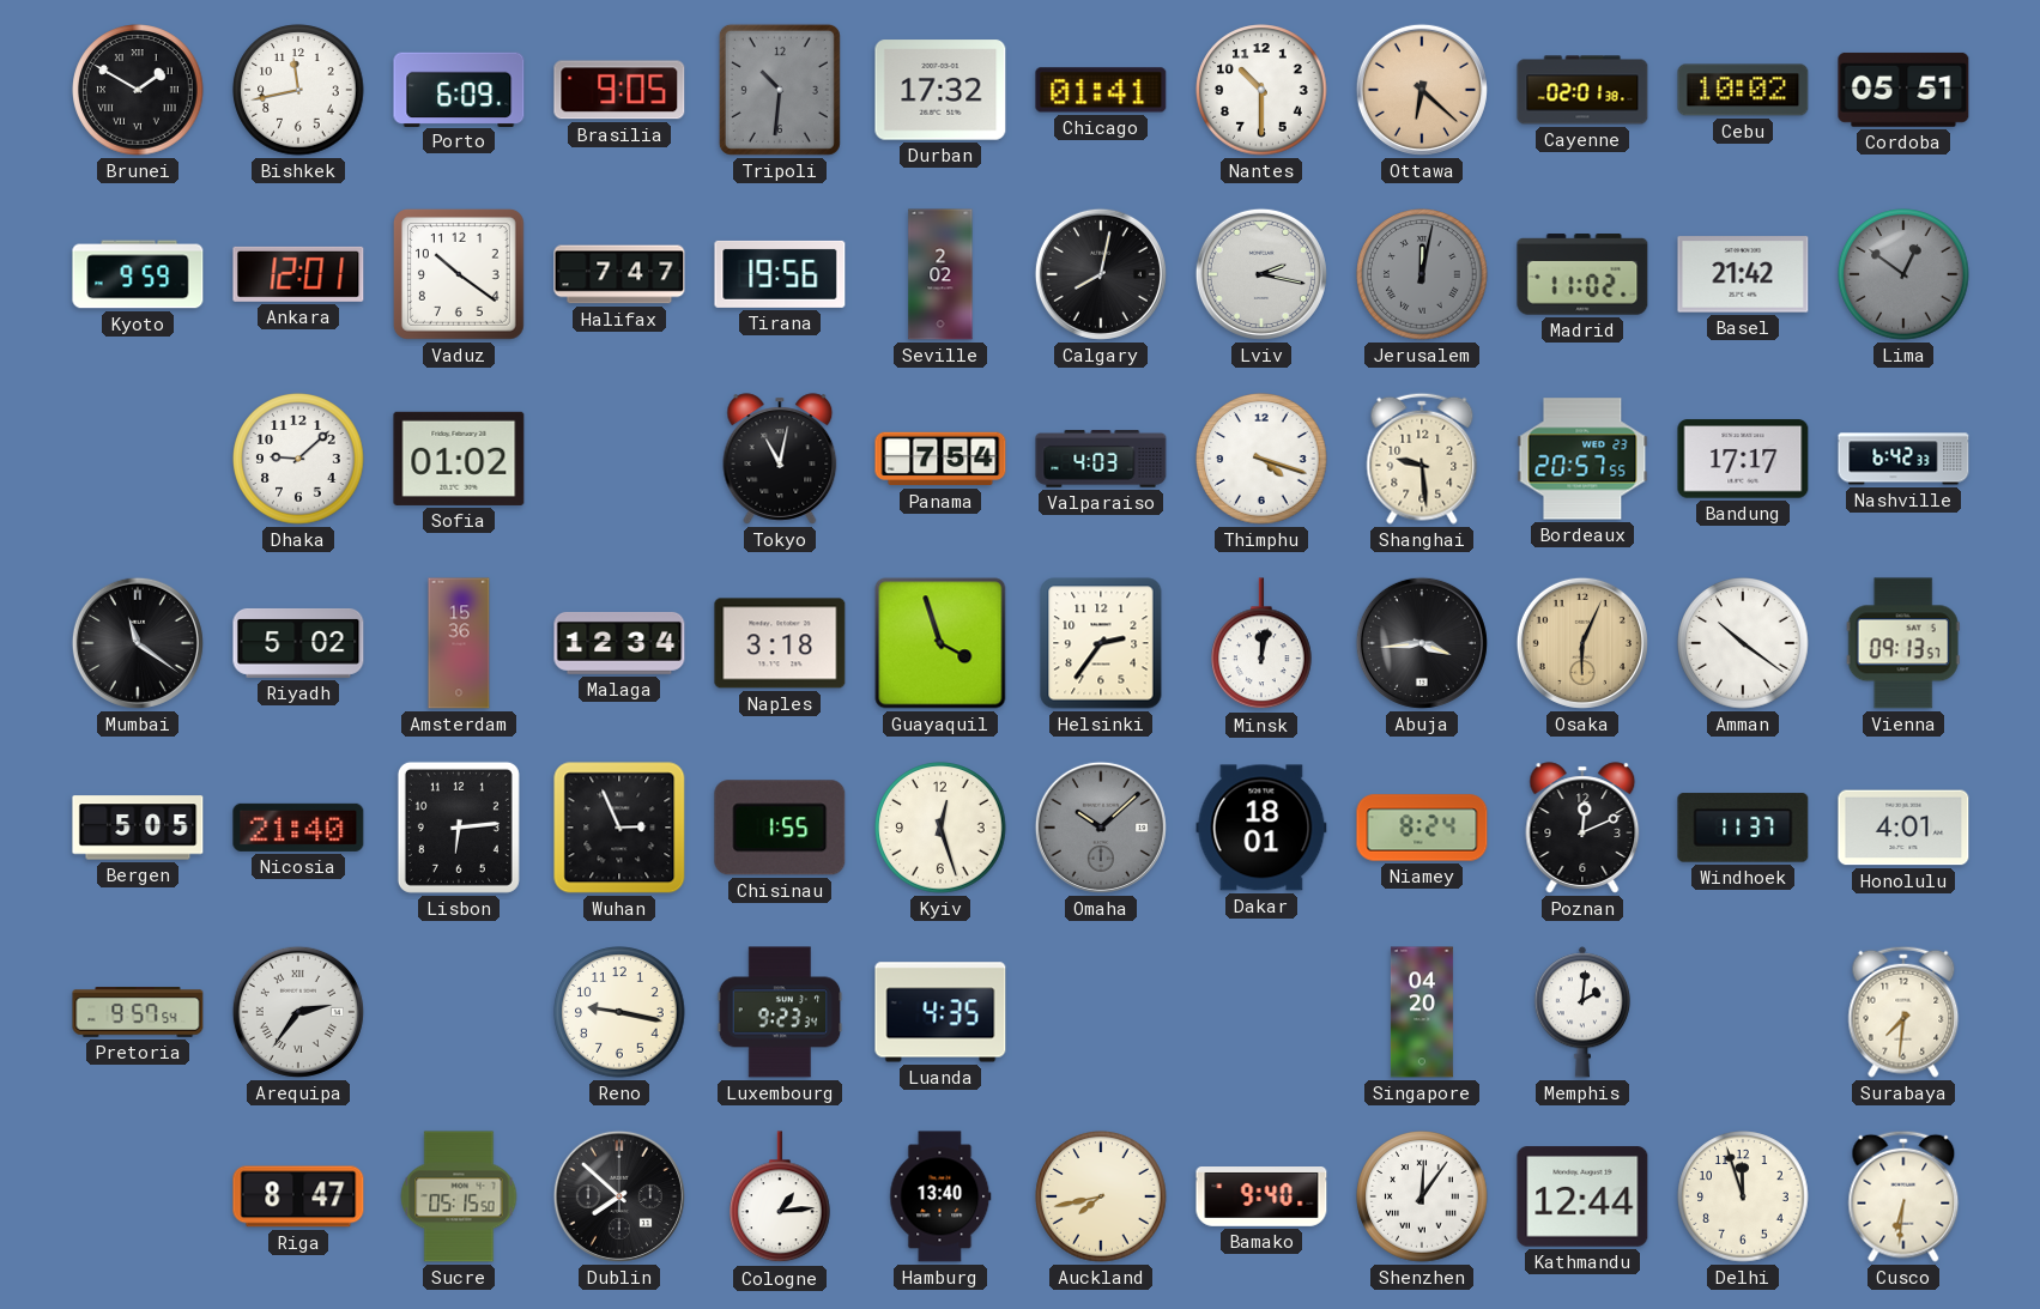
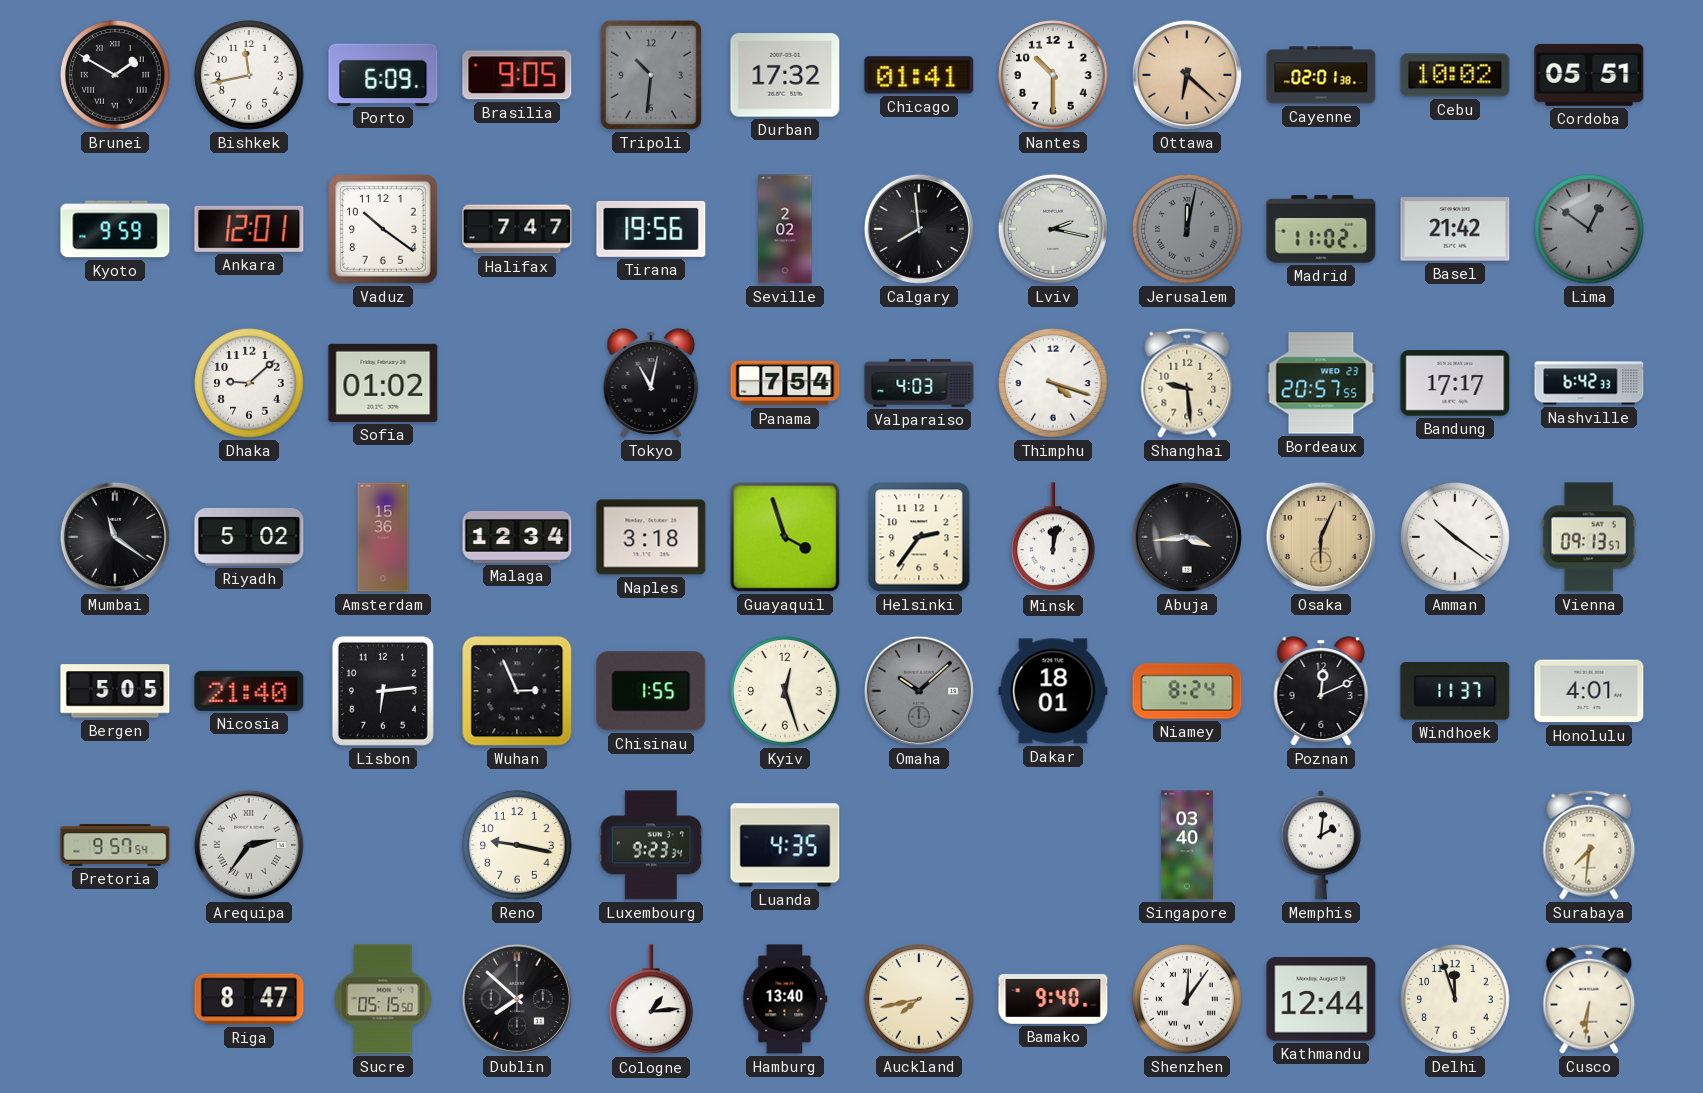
Calgary: 8:02 -> 7:59
Singapore: 04:20 -> 03:40
